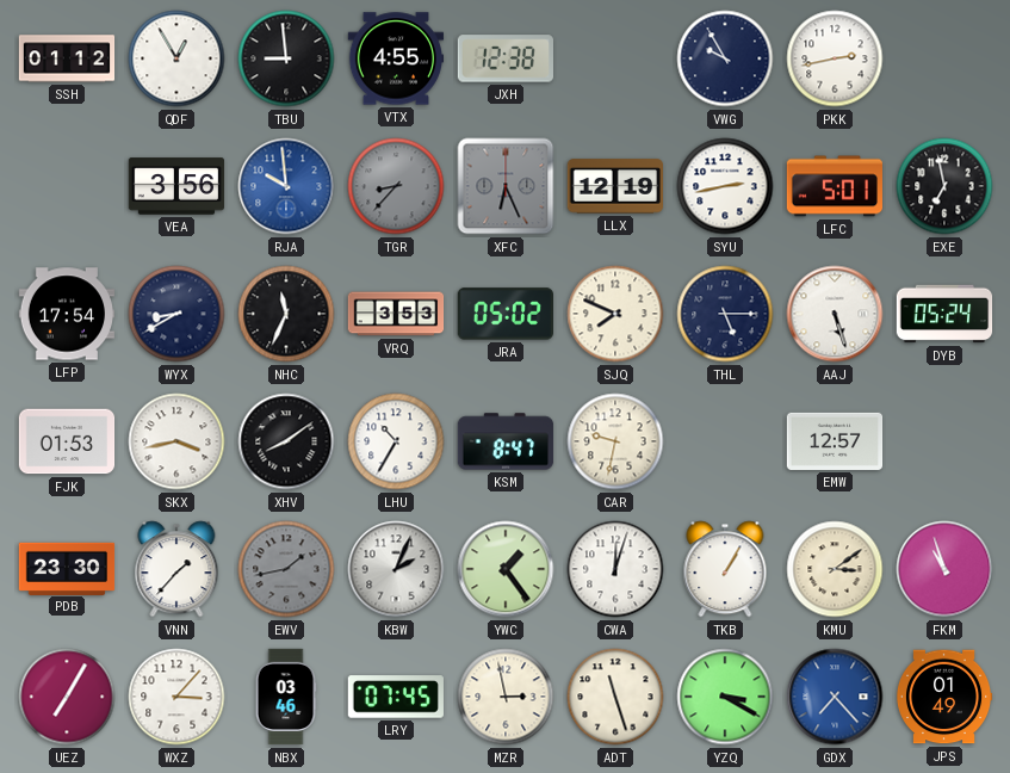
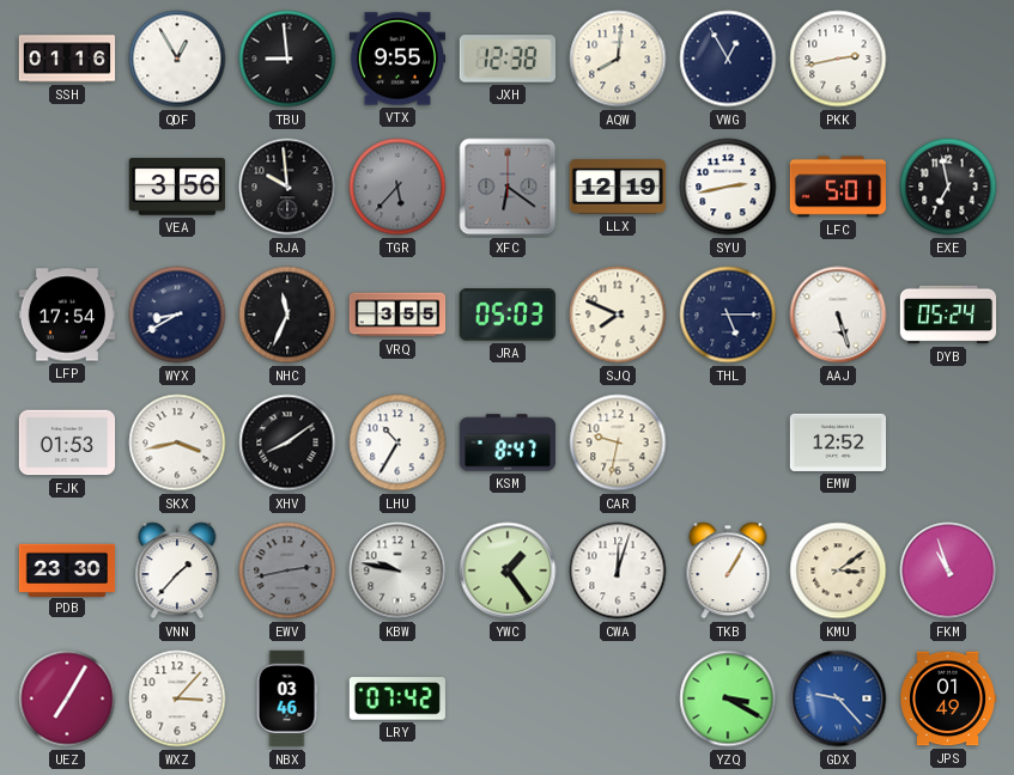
SSH: 01:12 -> 01:16
VTX: 4:55 -> 9:55
AQW: none -> 8:01
VWG: 9:55 -> 12:55
RJA dial: blue -> black
TGR: 8:37 -> 5:37
XFC: 6:26 -> 6:21
VRQ: 3:53 -> 3:55
JRA: 05:02 -> 05:03
EMW: 12:57 -> 12:52
EWV: 1:43 -> 2:43
KBW: 2:04 -> 9:47
LRY: 07:45 -> 07:42
MZR: 2:58 -> none
ADT: 11:27 -> none
GDX: 7:23 -> 9:23
